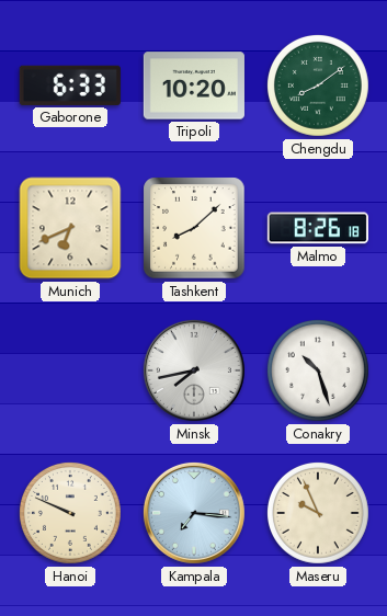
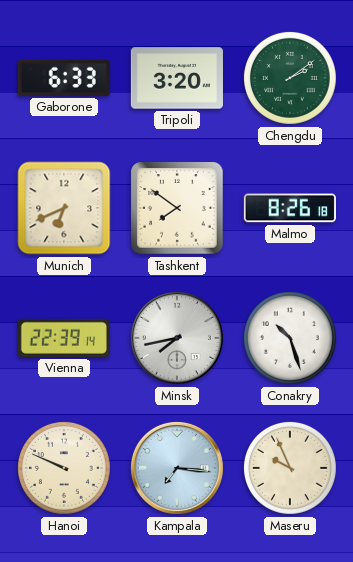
Tripoli: 10:20 -> 3:20
Chengdu: 8:09 -> 2:09
Tashkent: 8:08 -> 7:51
Vienna: none -> 22:39
